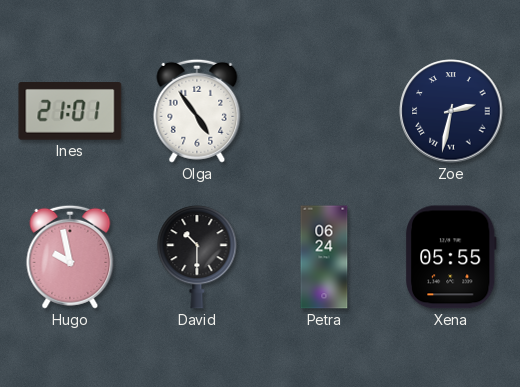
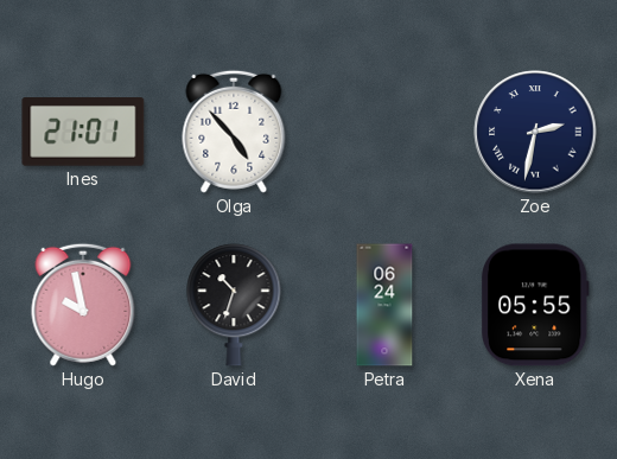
Olga: 4:54 -> 4:53
David: 10:30 -> 10:33
